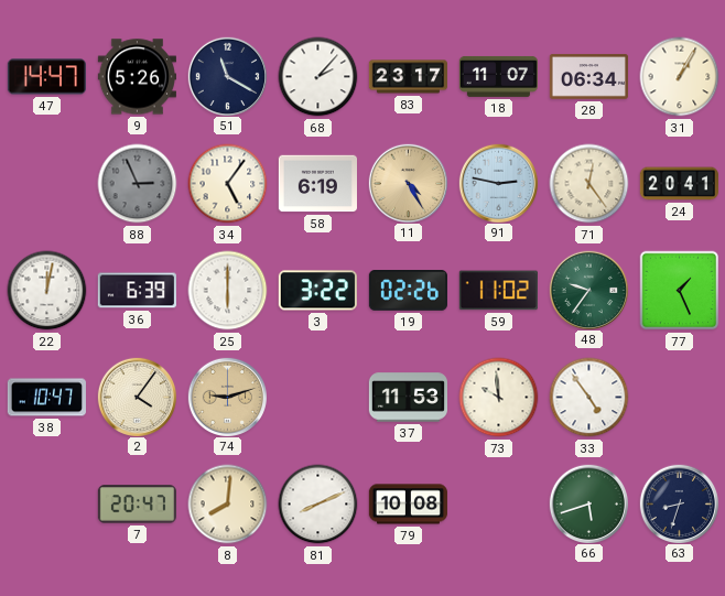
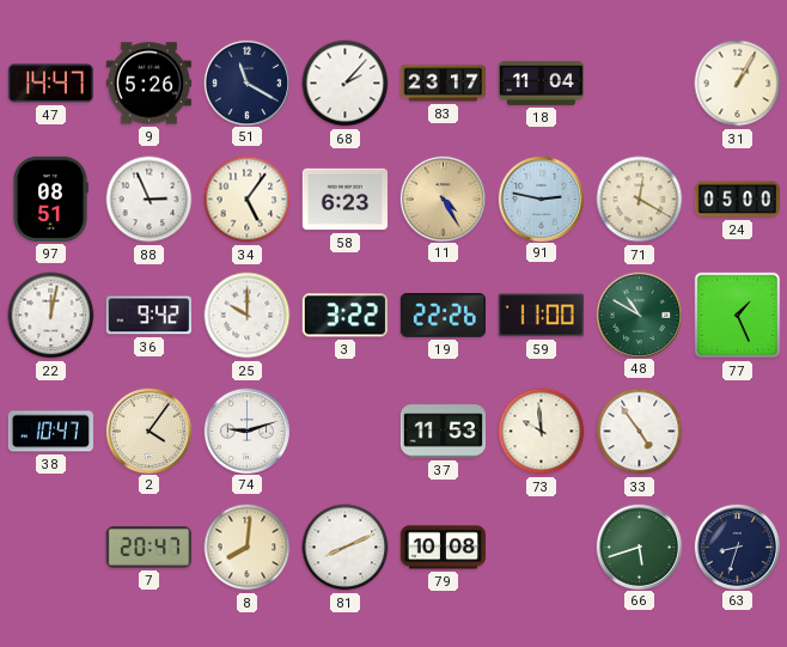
18: 11:07 -> 11:04
28: 06:34 -> none
97: none -> 08:51
88 dial: grey -> white
58: 6:19 -> 6:23
71: 12:24 -> 12:20
24: 20:41 -> 05:00
36: 6:39 -> 9:42
25: 6:00 -> 10:00
19: 02:26 -> 22:26
59: 11:02 -> 11:00
48: 9:36 -> 10:50
74 dial: champagne -> white
